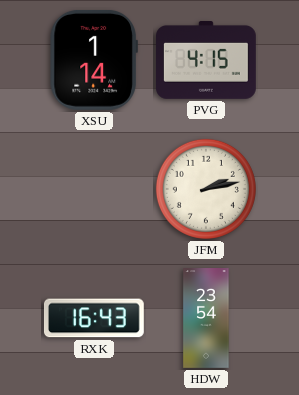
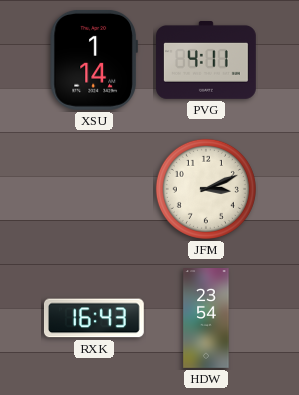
PVG: 4:15 -> 4:11
JFM: 2:13 -> 3:11
